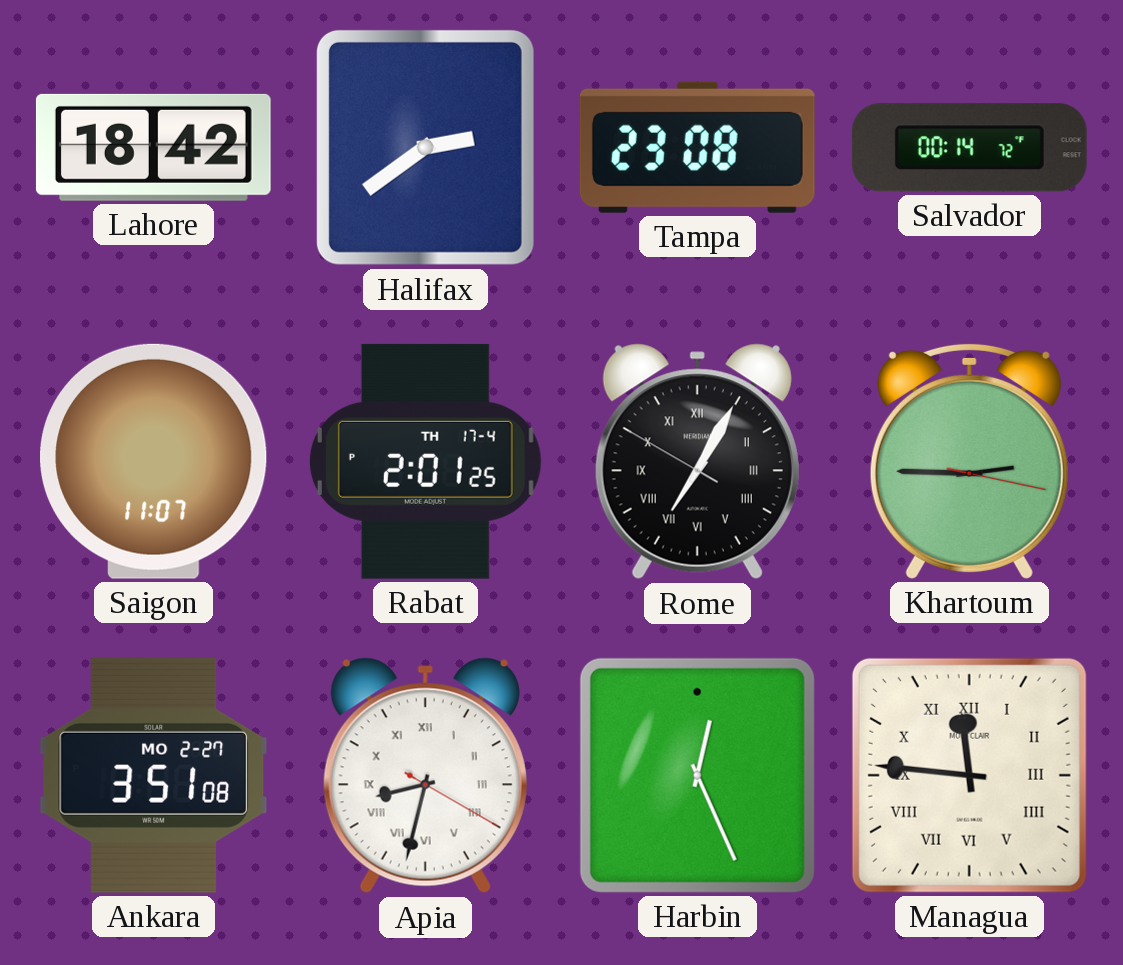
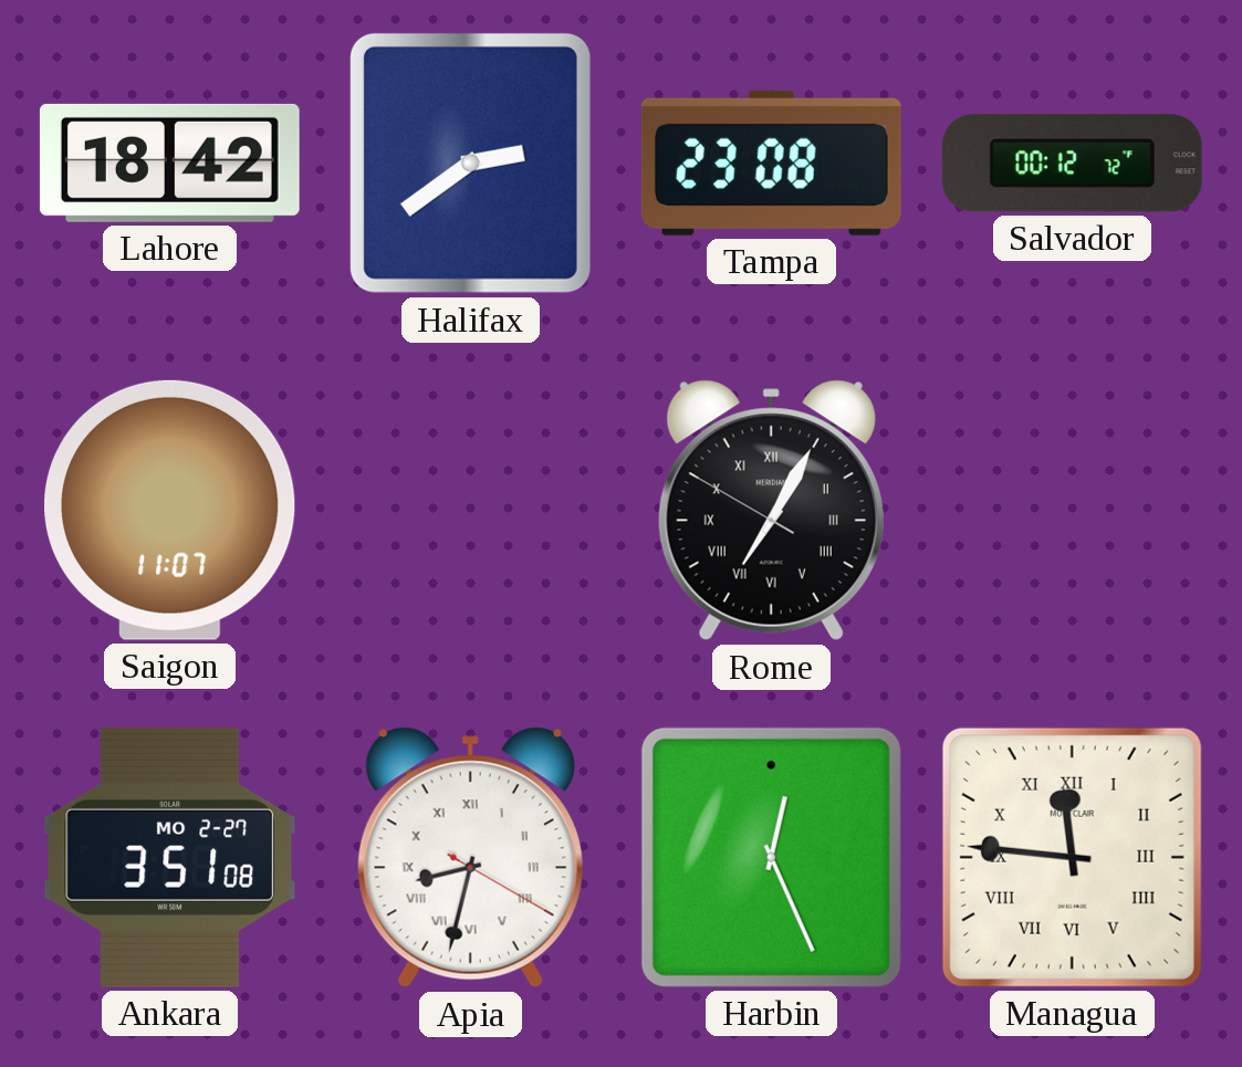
Salvador: 00:14 -> 00:12
Rabat: 2:01 -> none
Khartoum: 2:45 -> none
